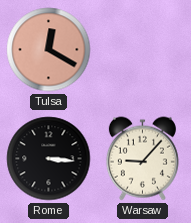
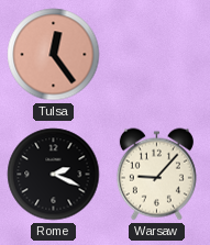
Tulsa: 12:20 -> 12:24
Rome: 3:16 -> 2:19
